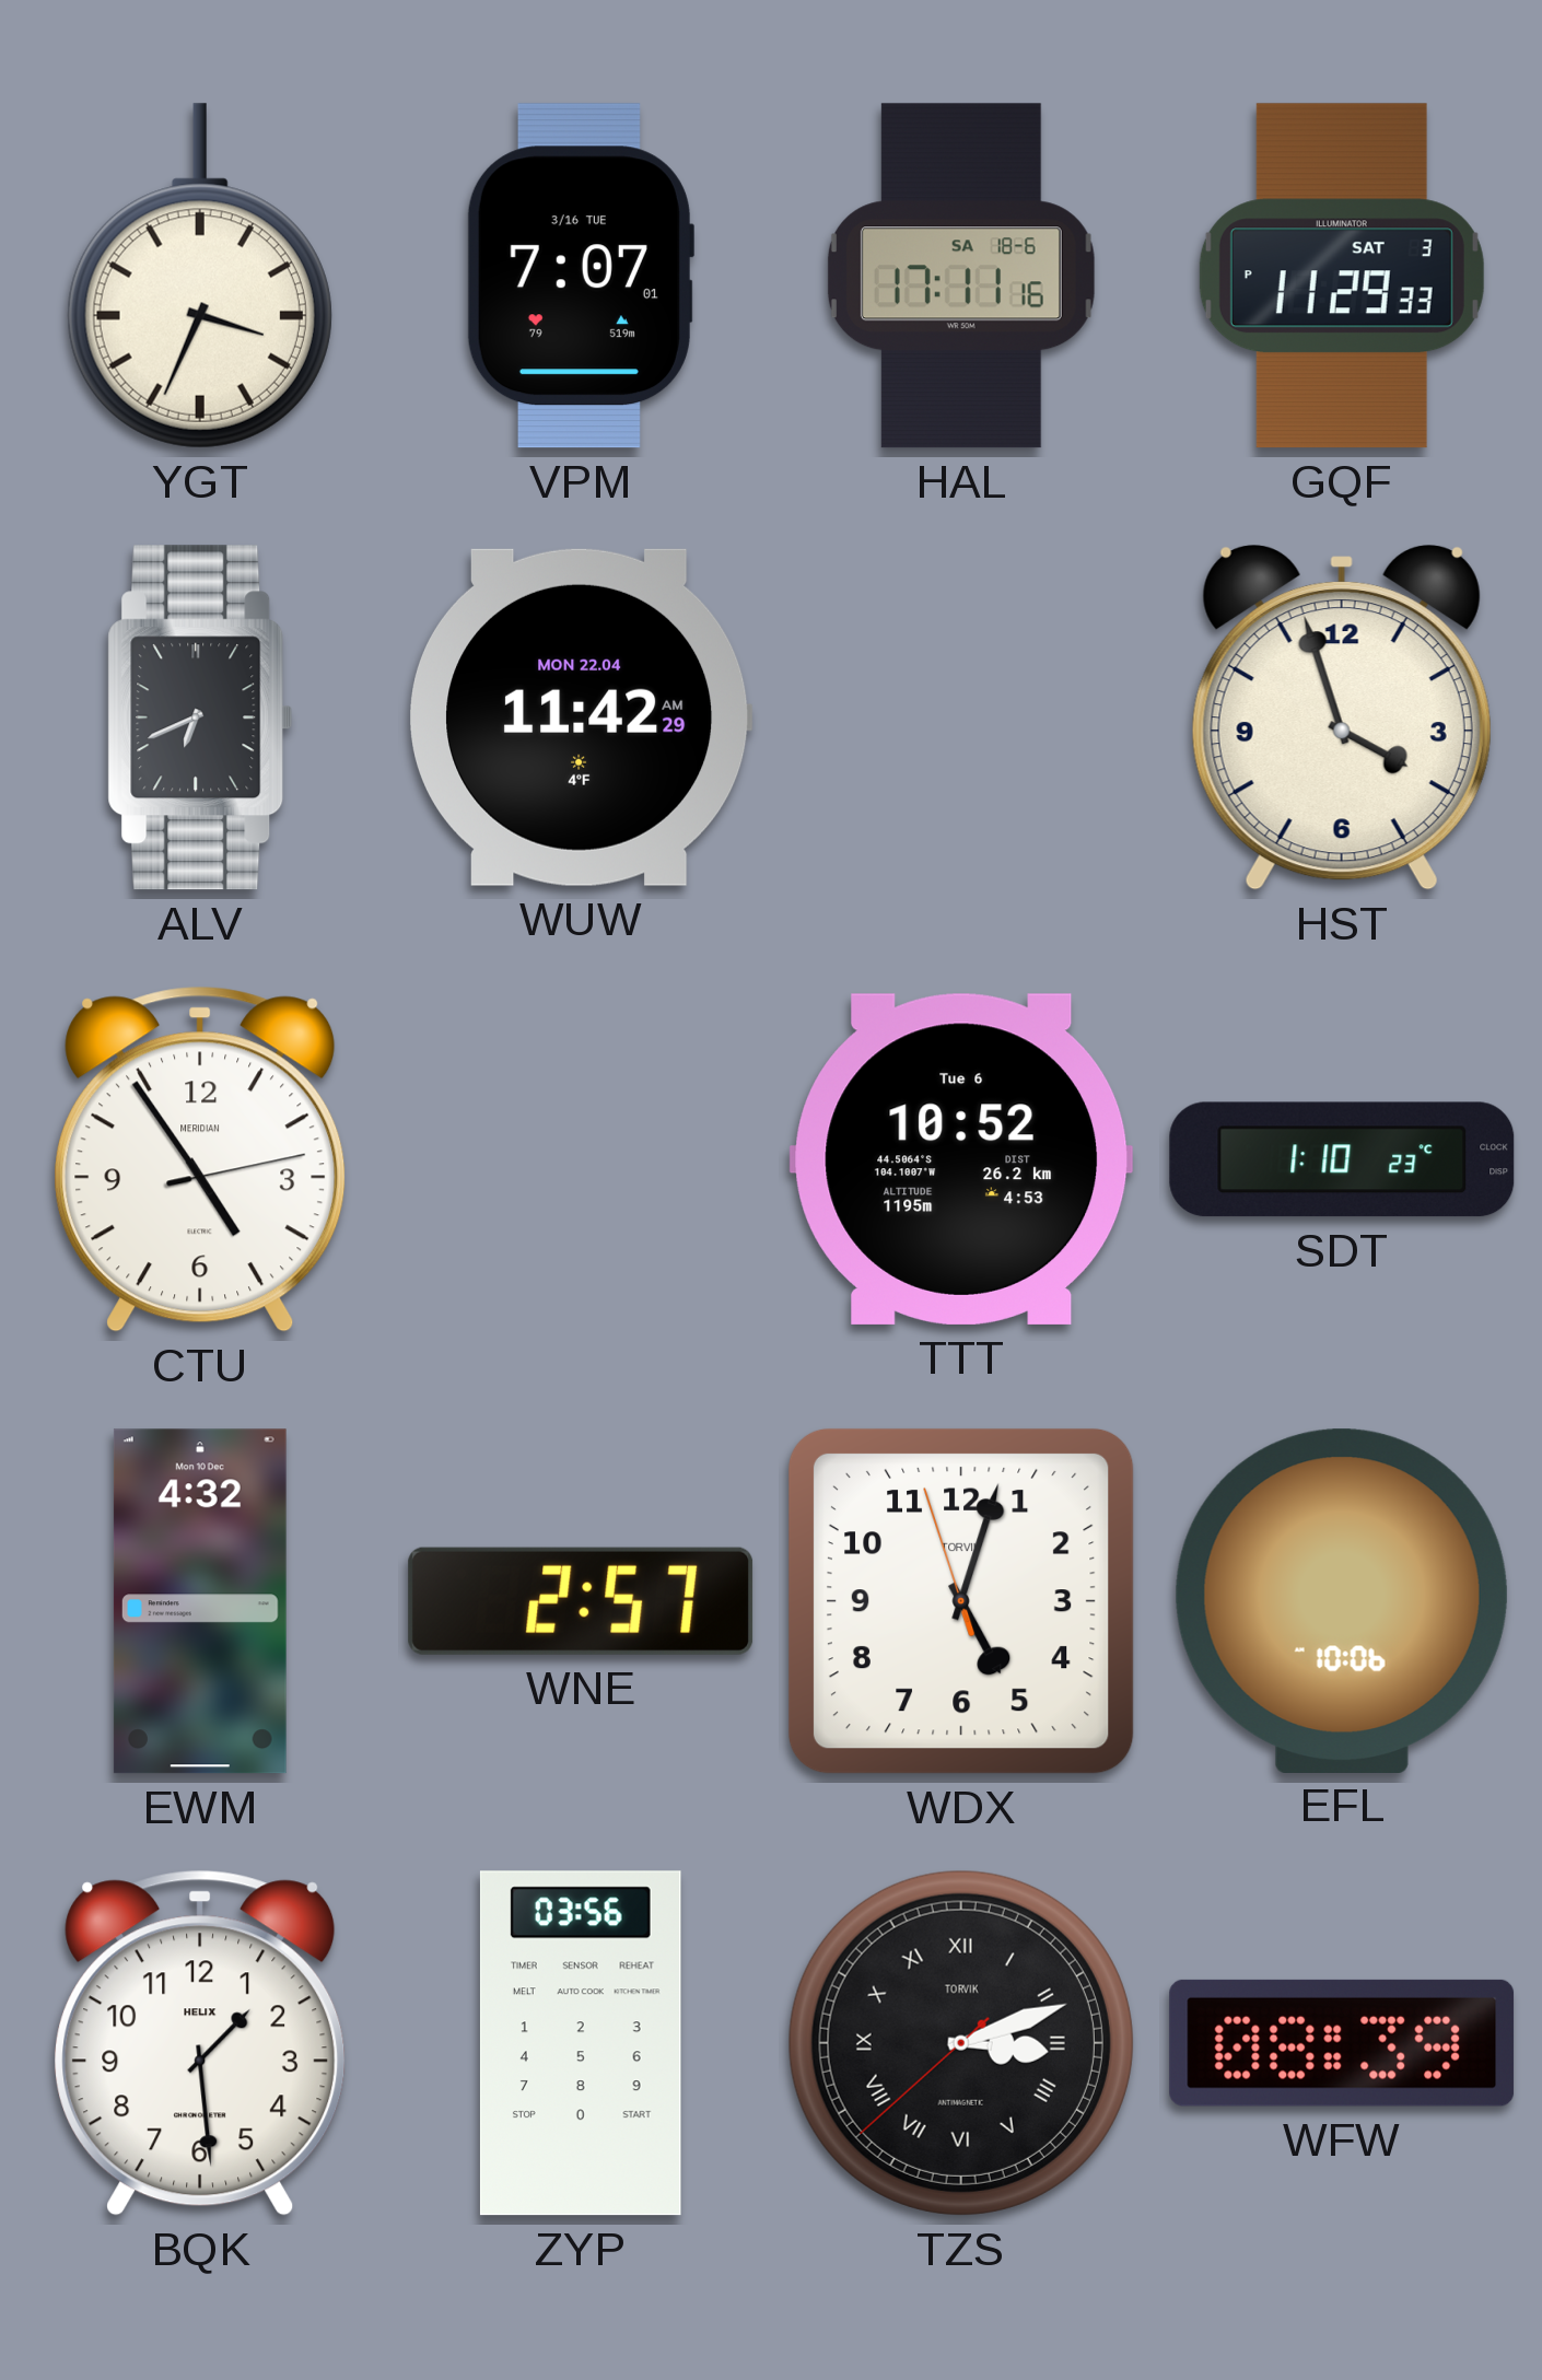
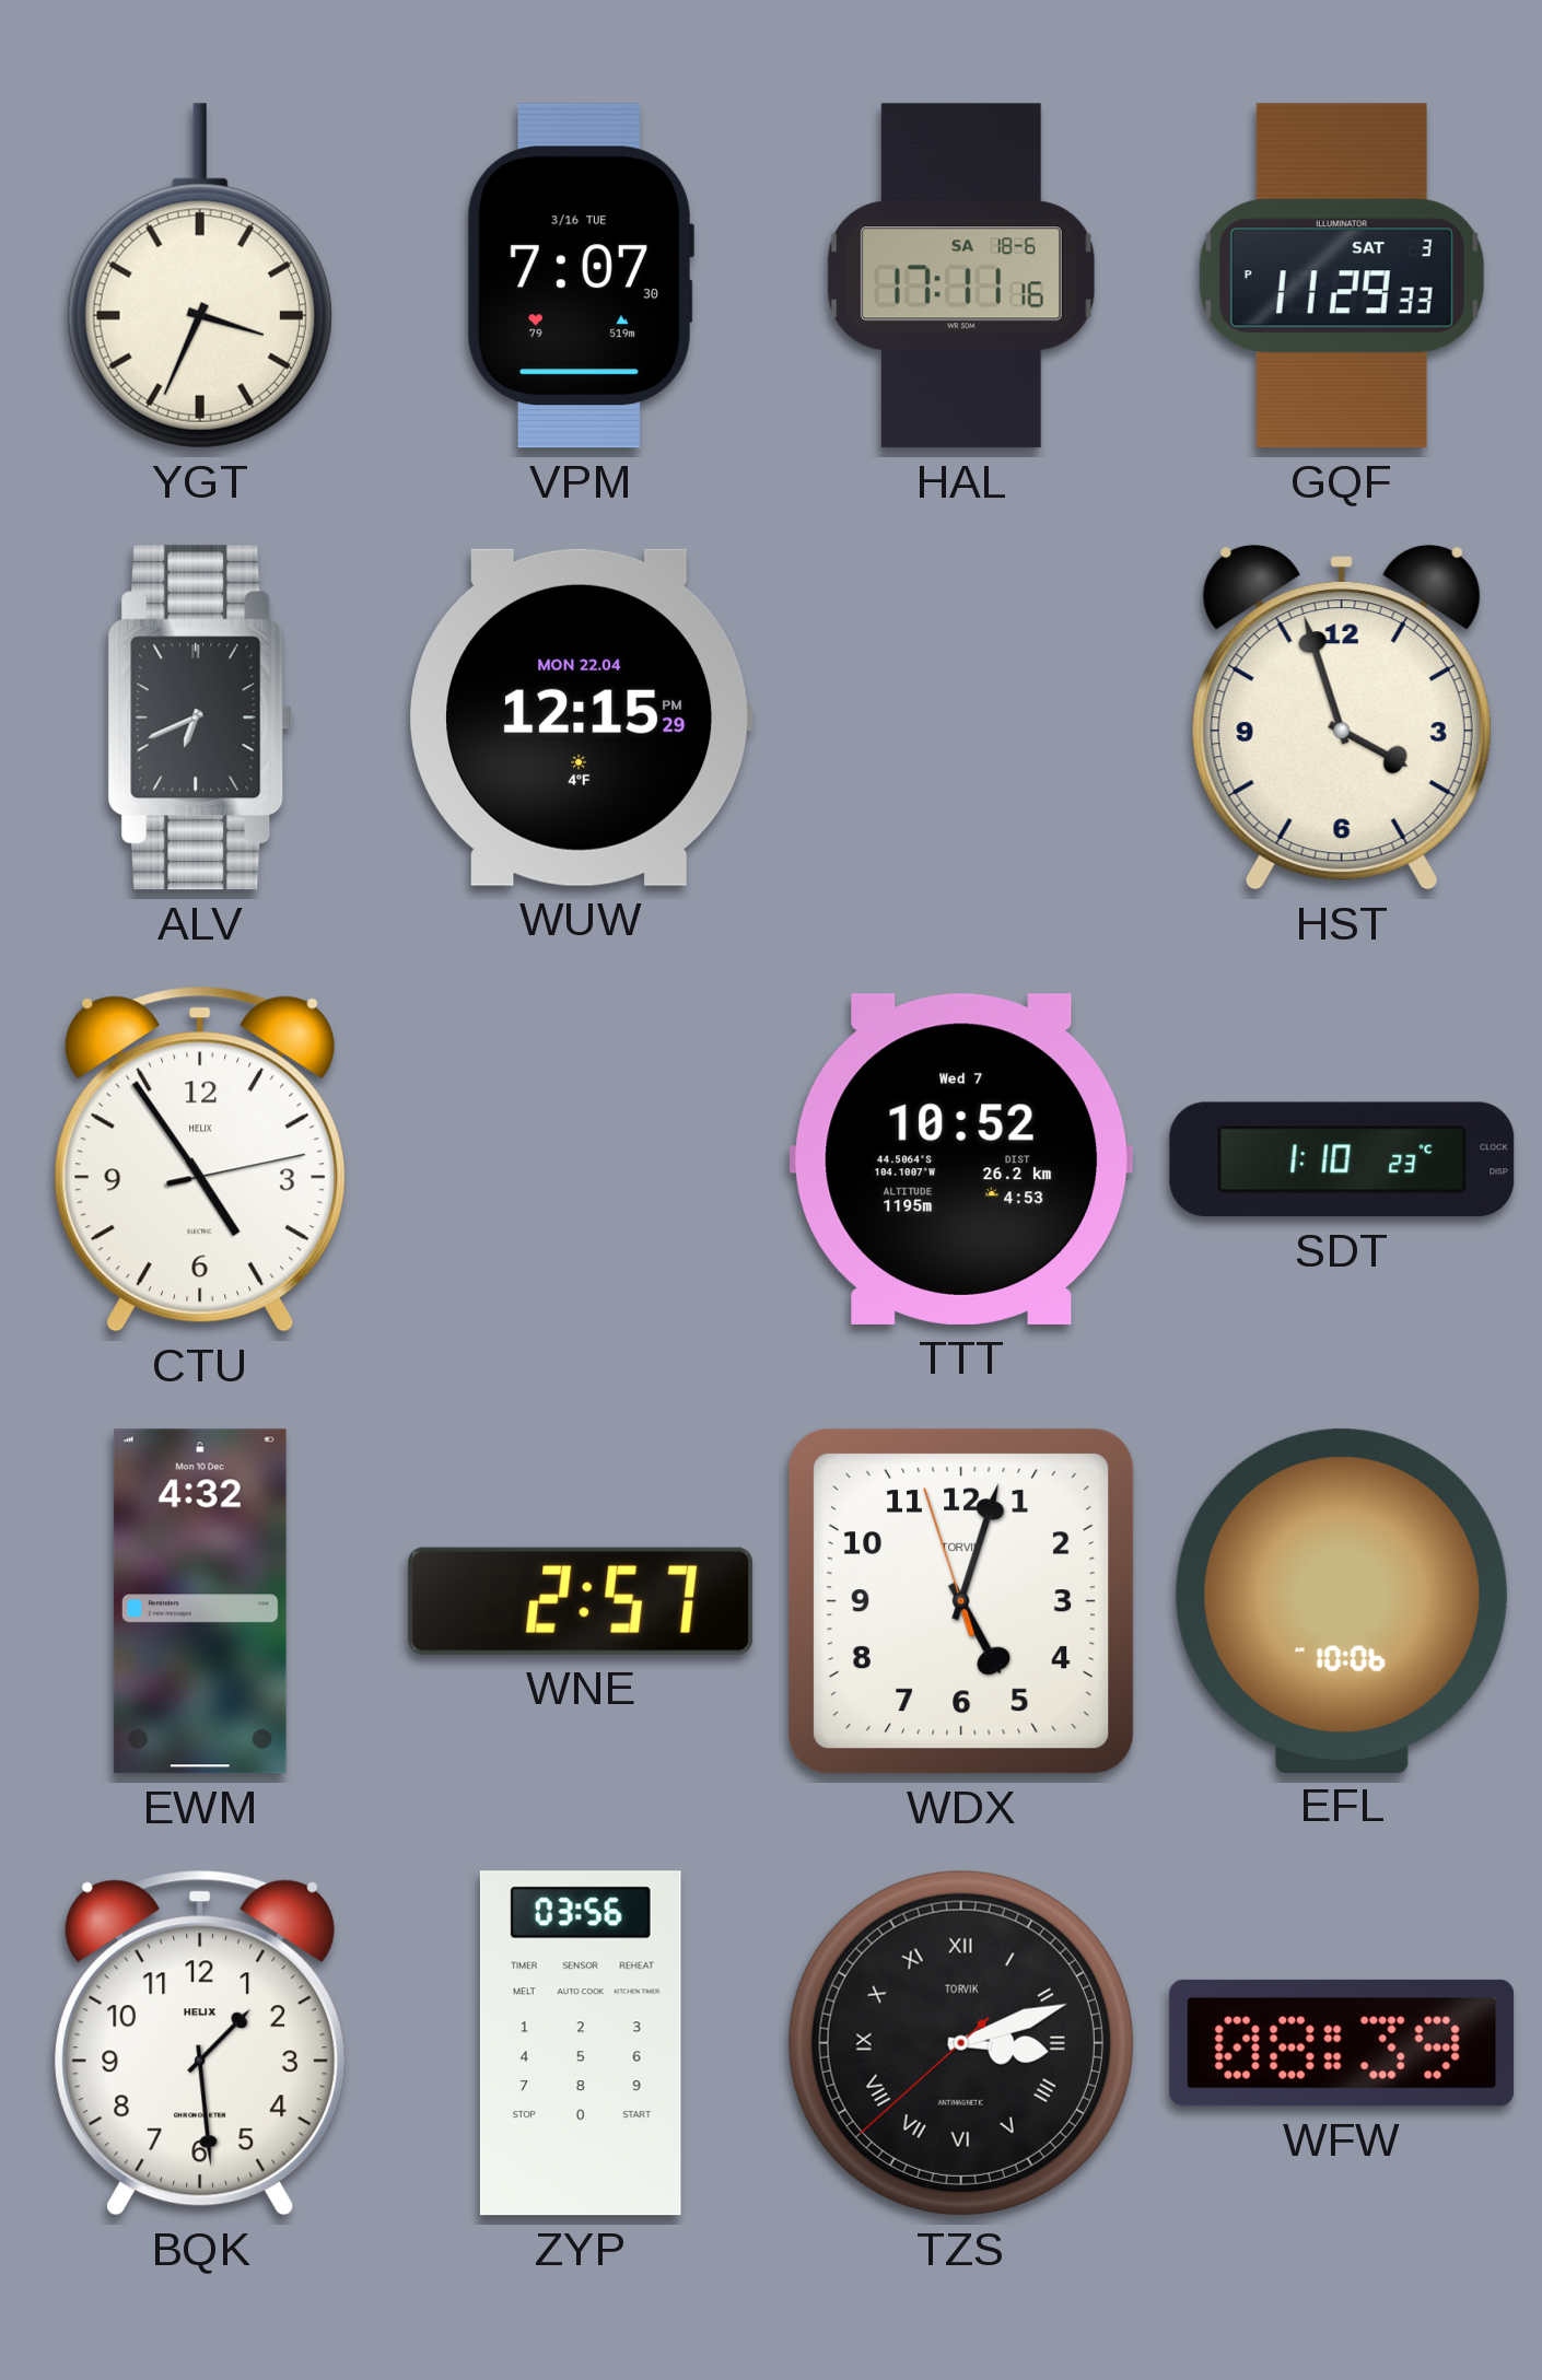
VPM: 7:07:01 -> 7:07:30
WUW: 11:42 -> 12:15
CTU brand: MERIDIAN -> HELIX
TTT date: Tue 6 -> Wed 7
